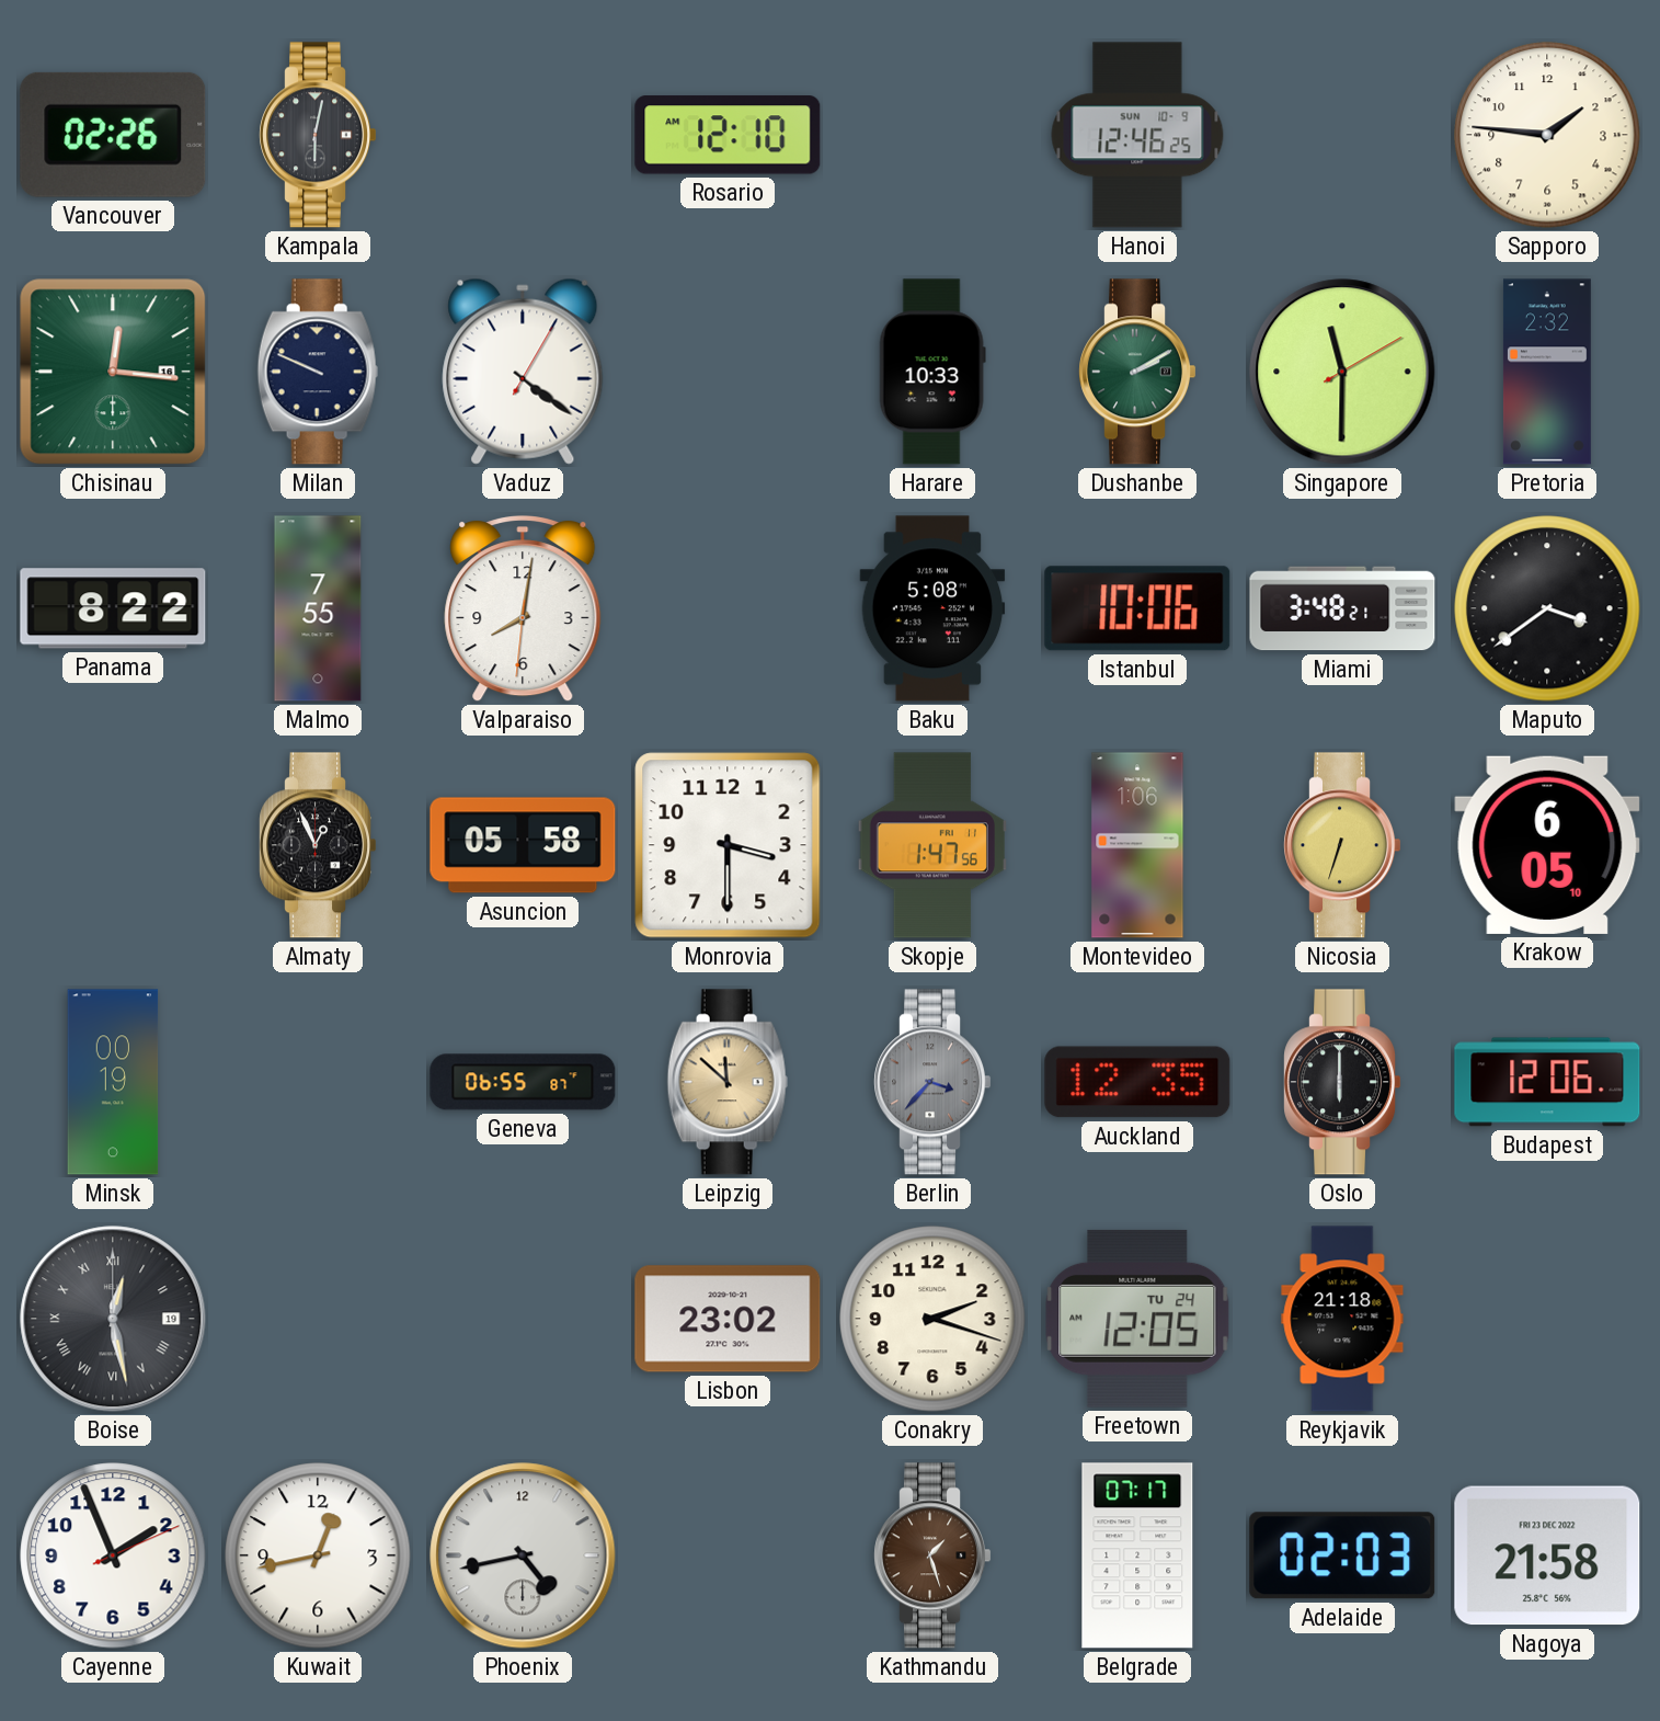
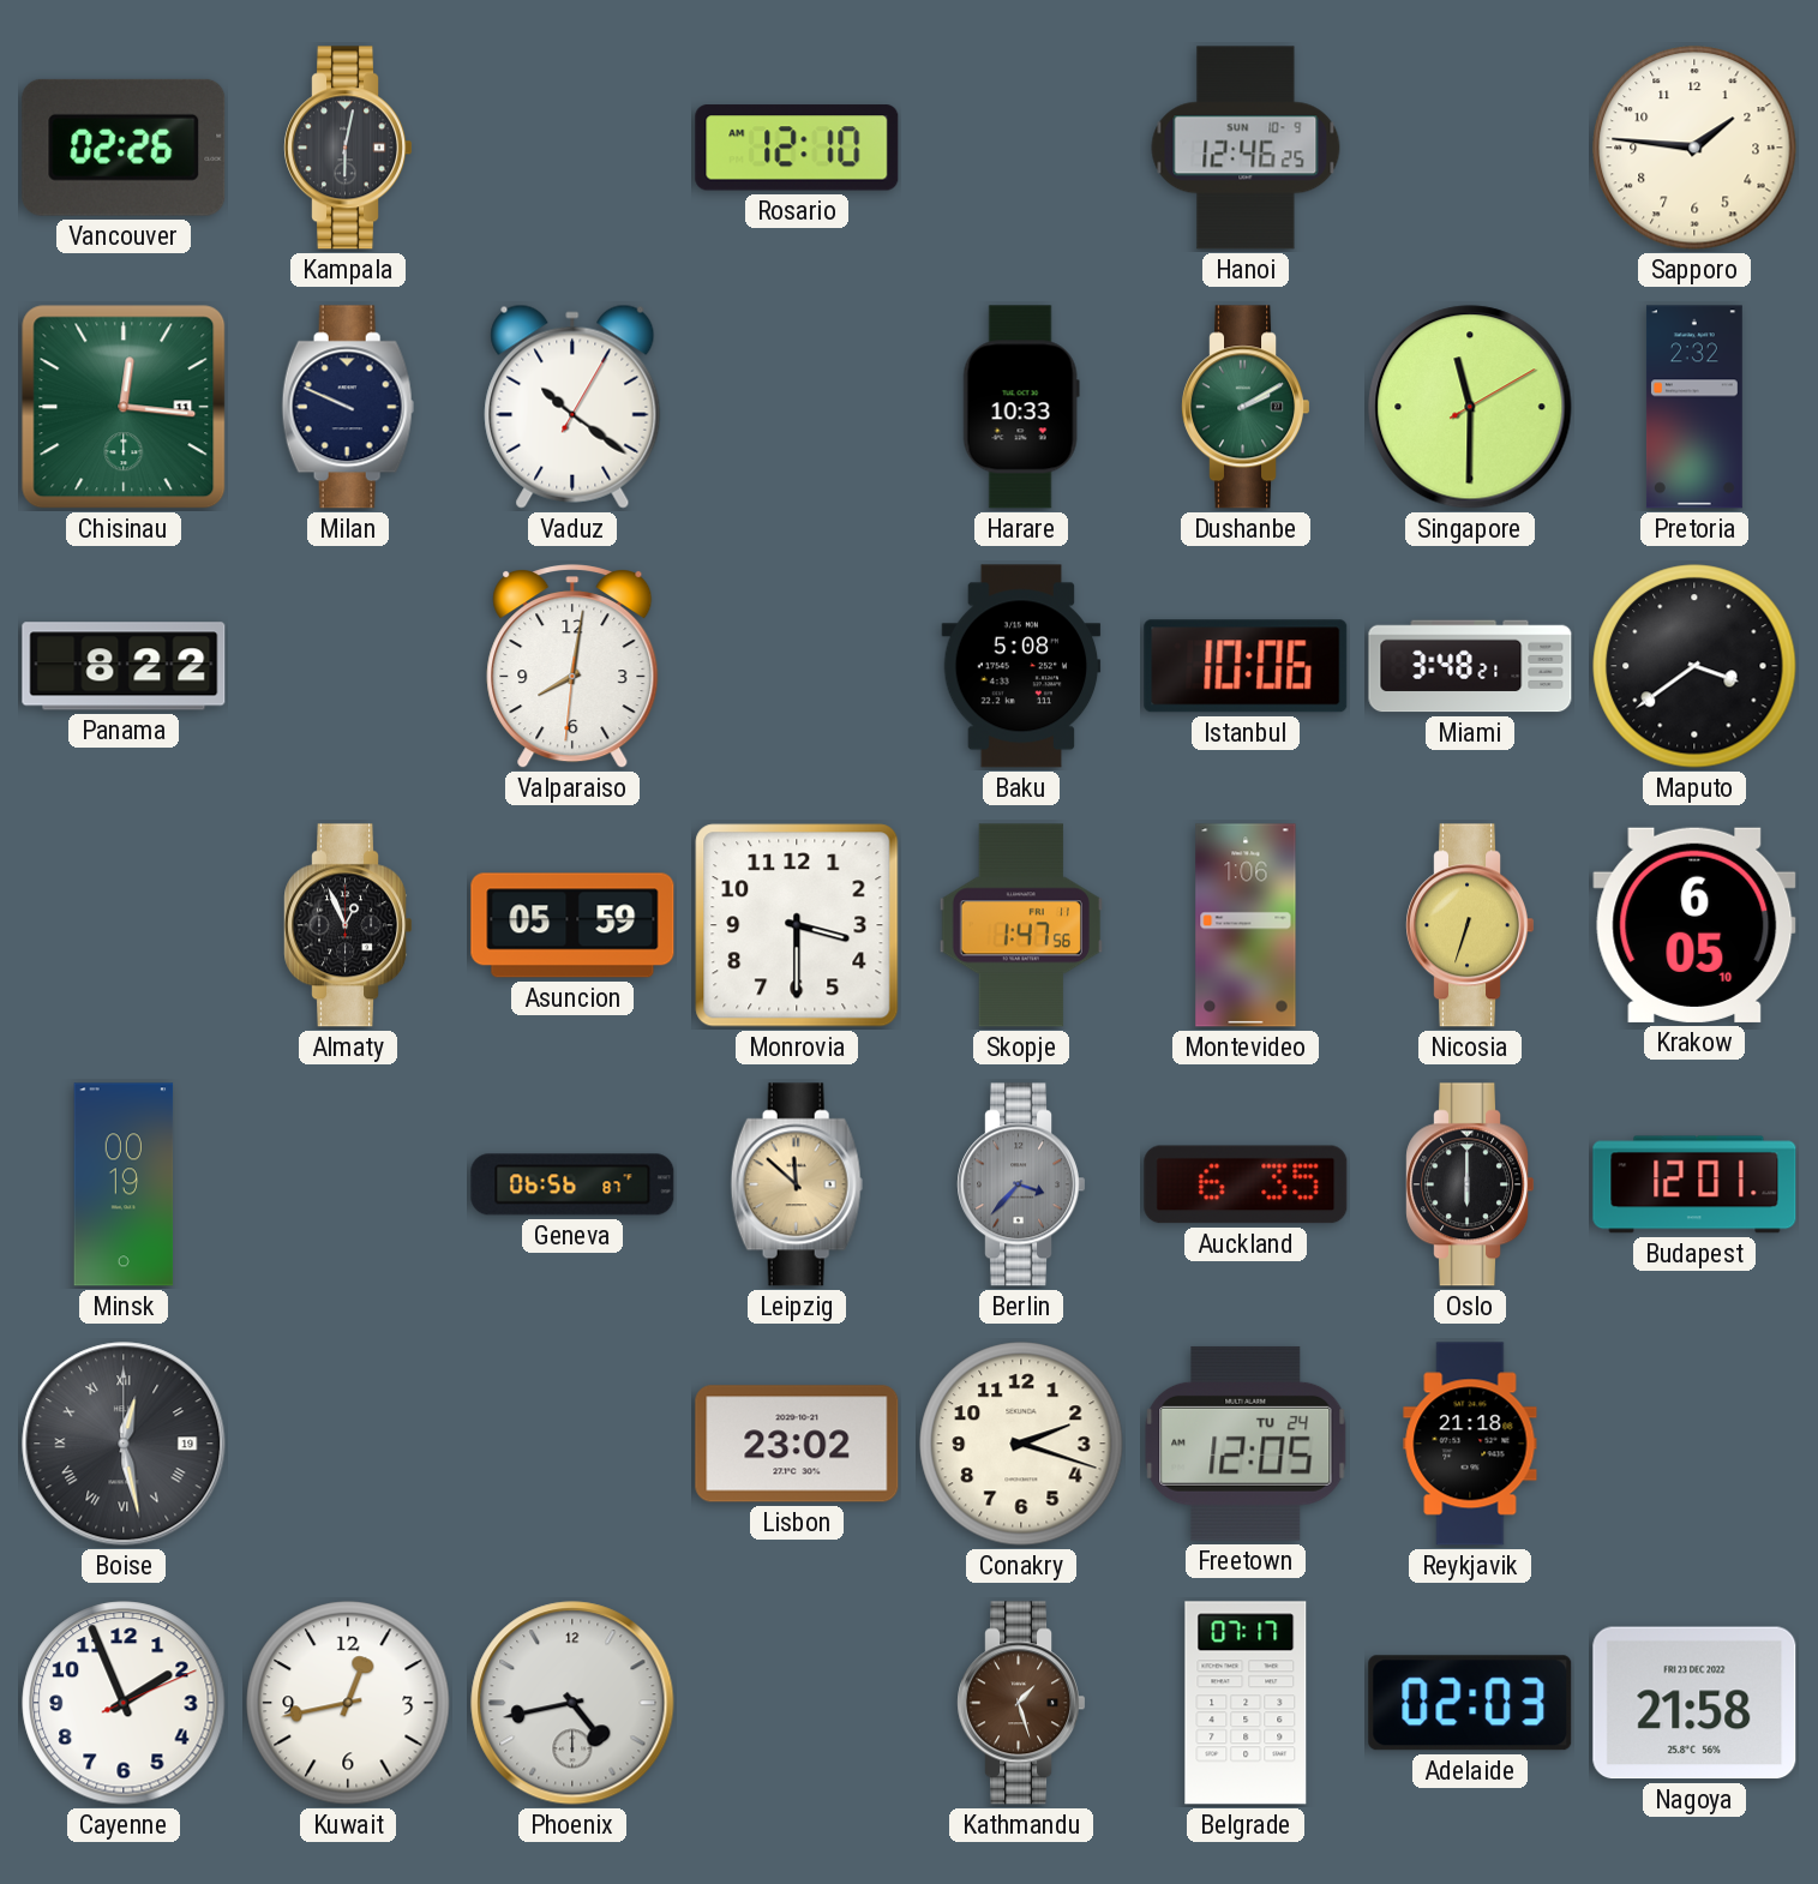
Chisinau date: 16 -> 11
Vaduz: 4:21 -> 10:21
Malmo: 7:55 -> none
Asuncion: 05:58 -> 05:59
Geneva: 06:55 -> 06:56
Auckland: 12:35 -> 6:35
Budapest: 12:06 -> 12:01
